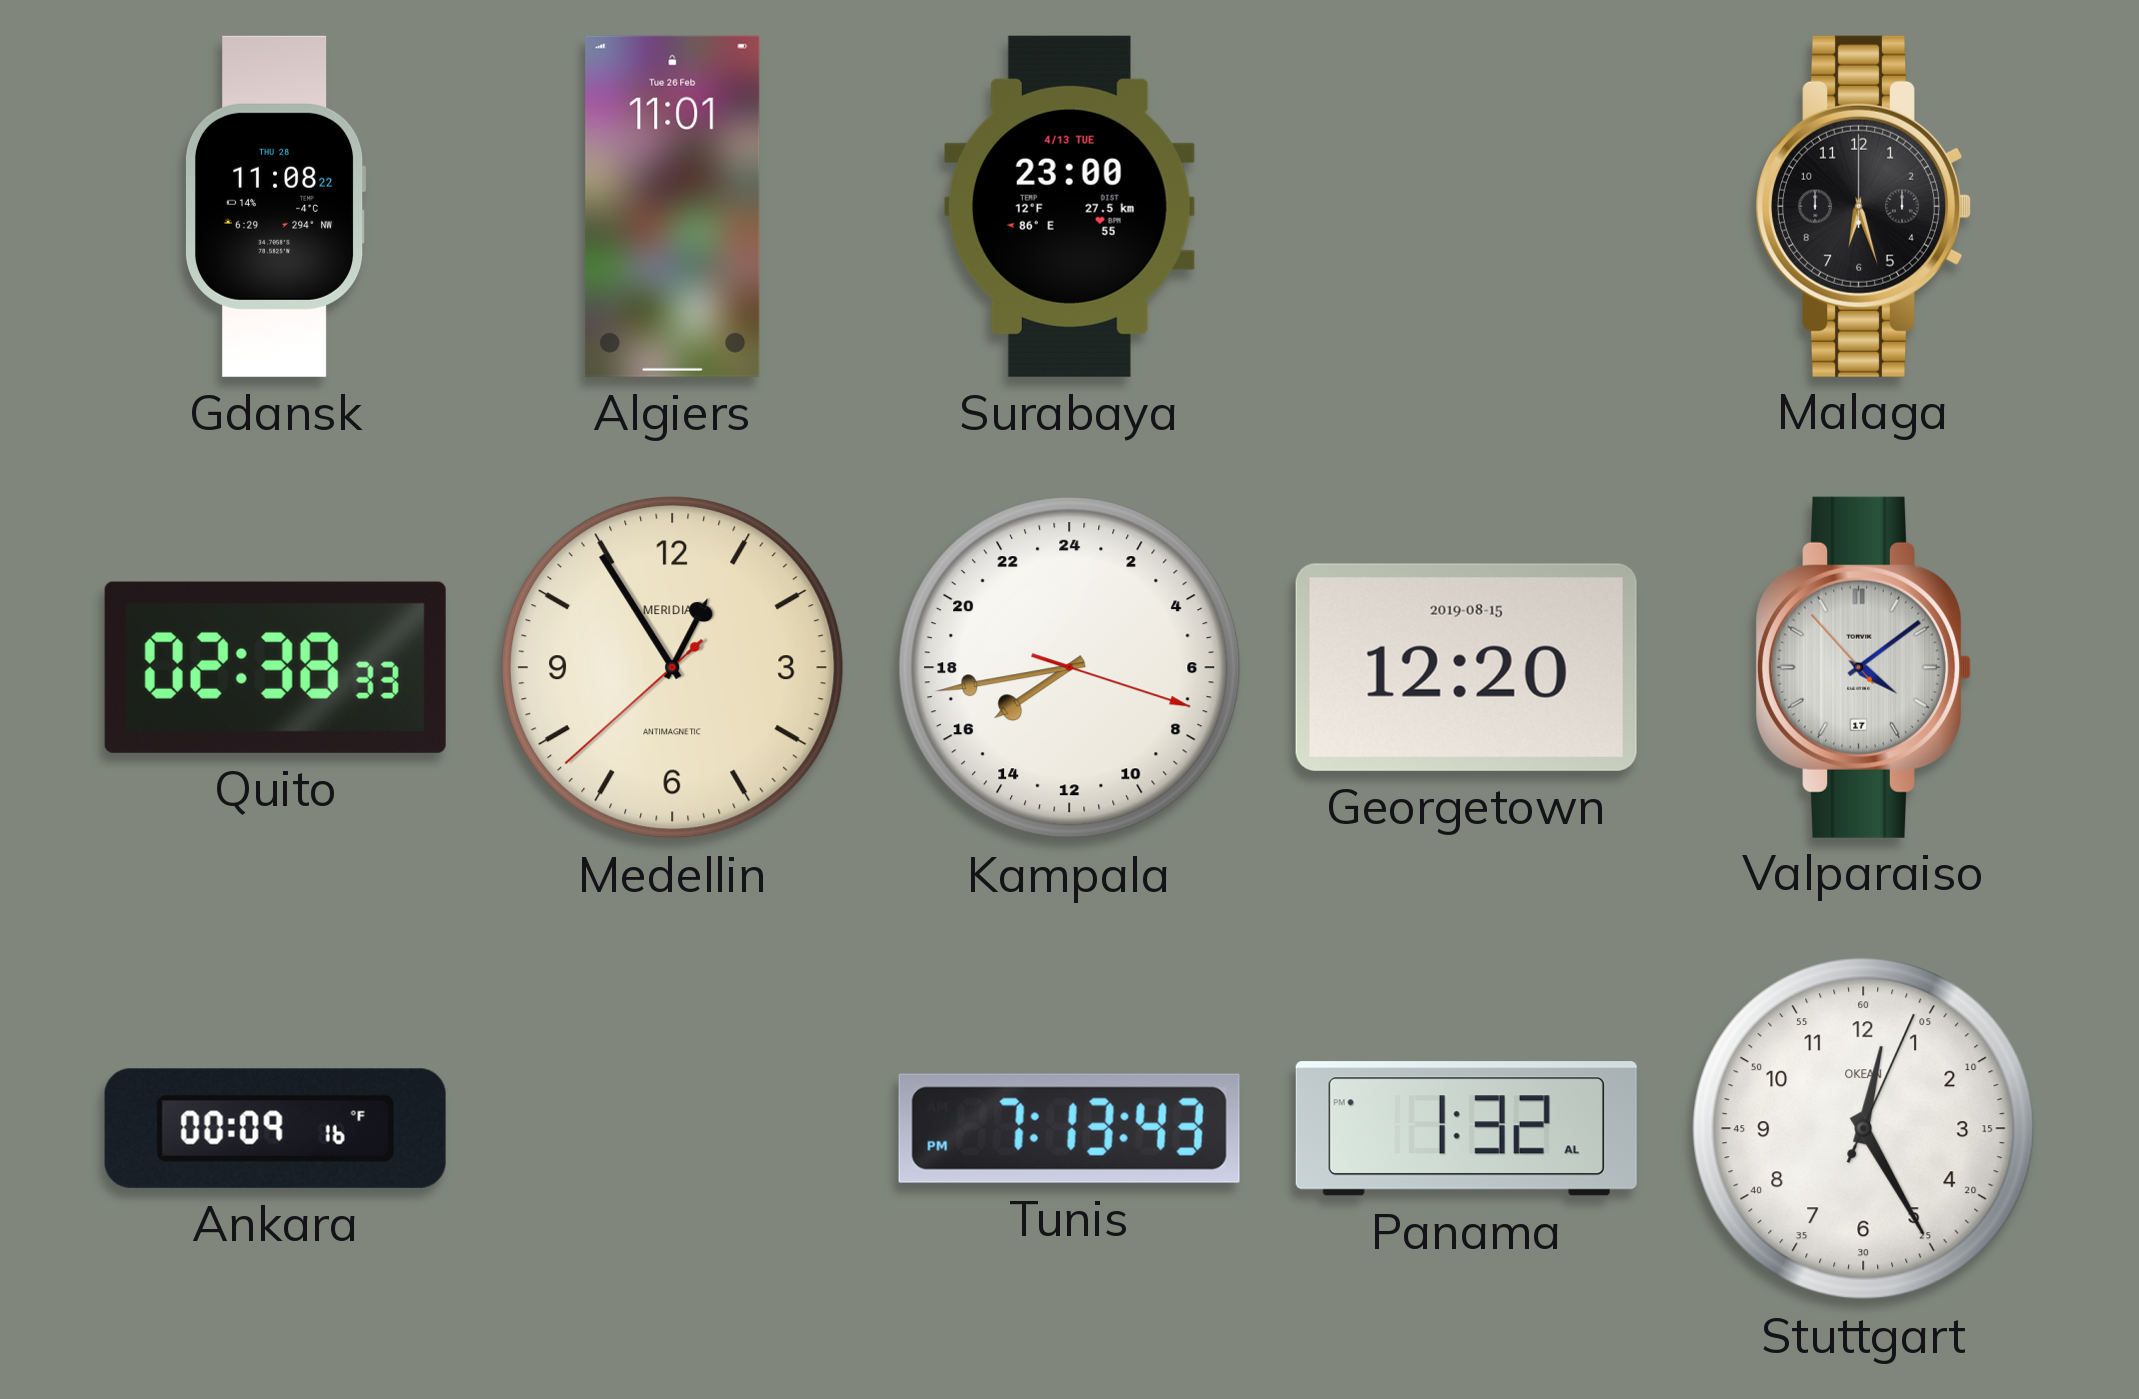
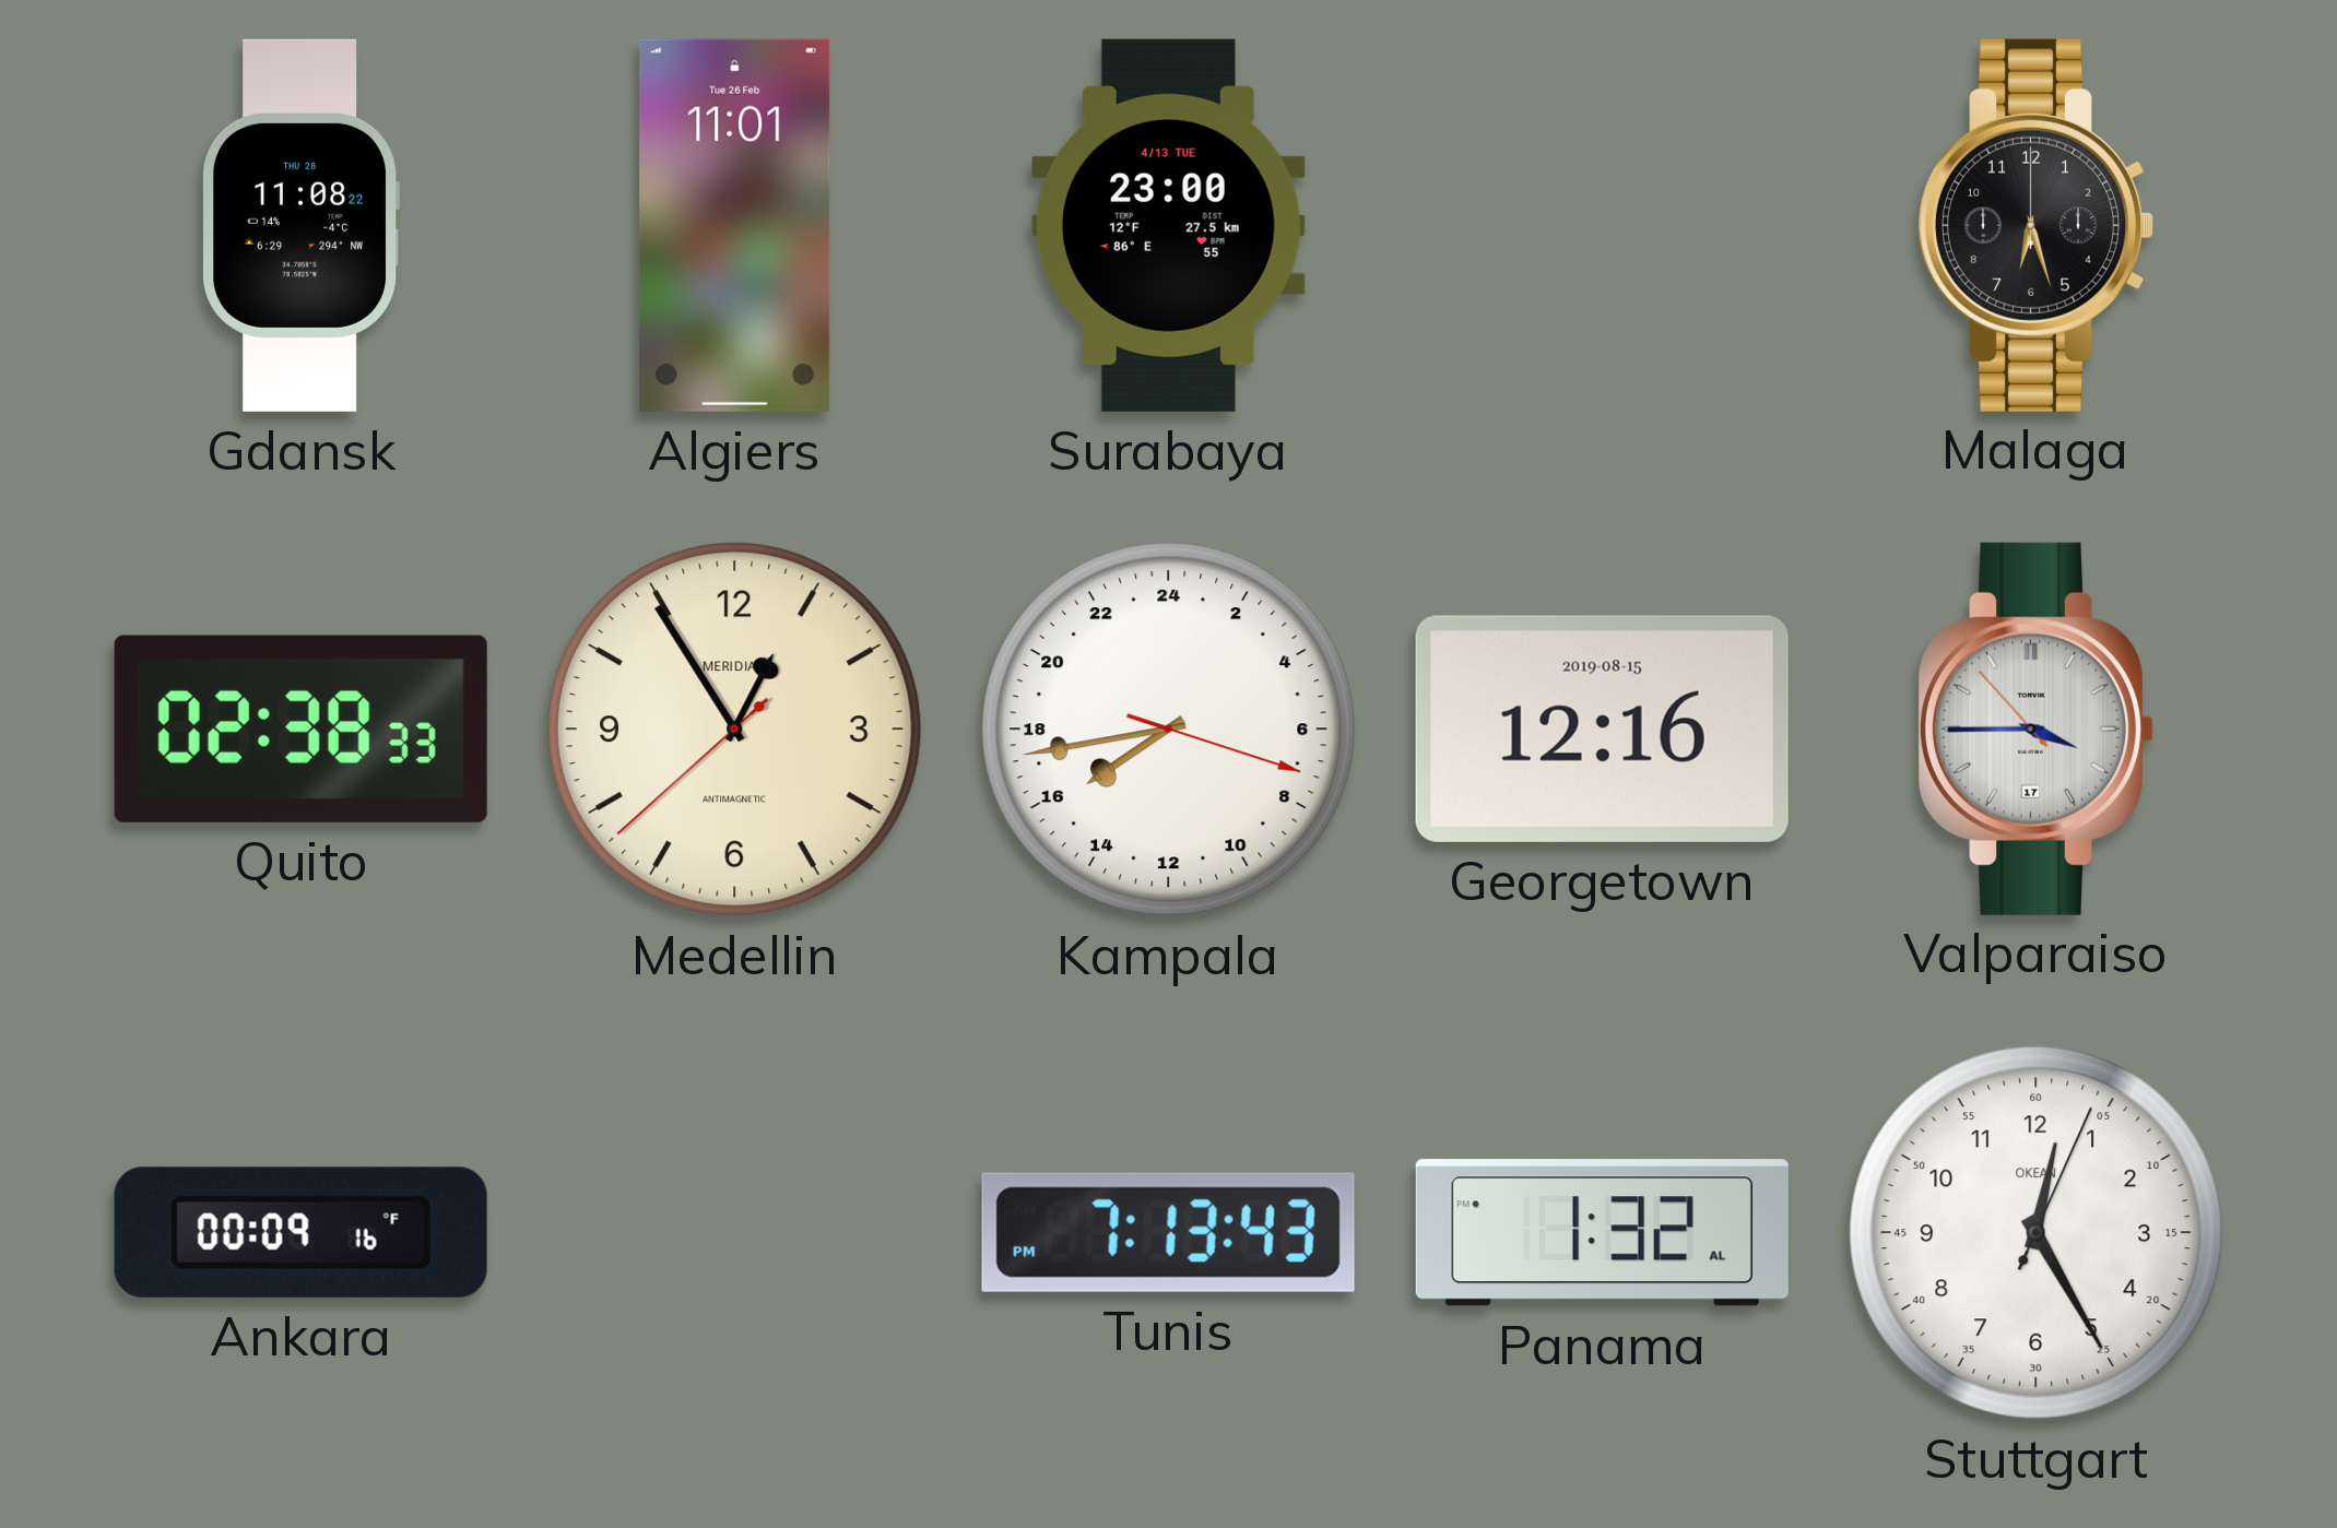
Georgetown: 12:20 -> 12:16
Valparaiso: 4:08 -> 3:44
